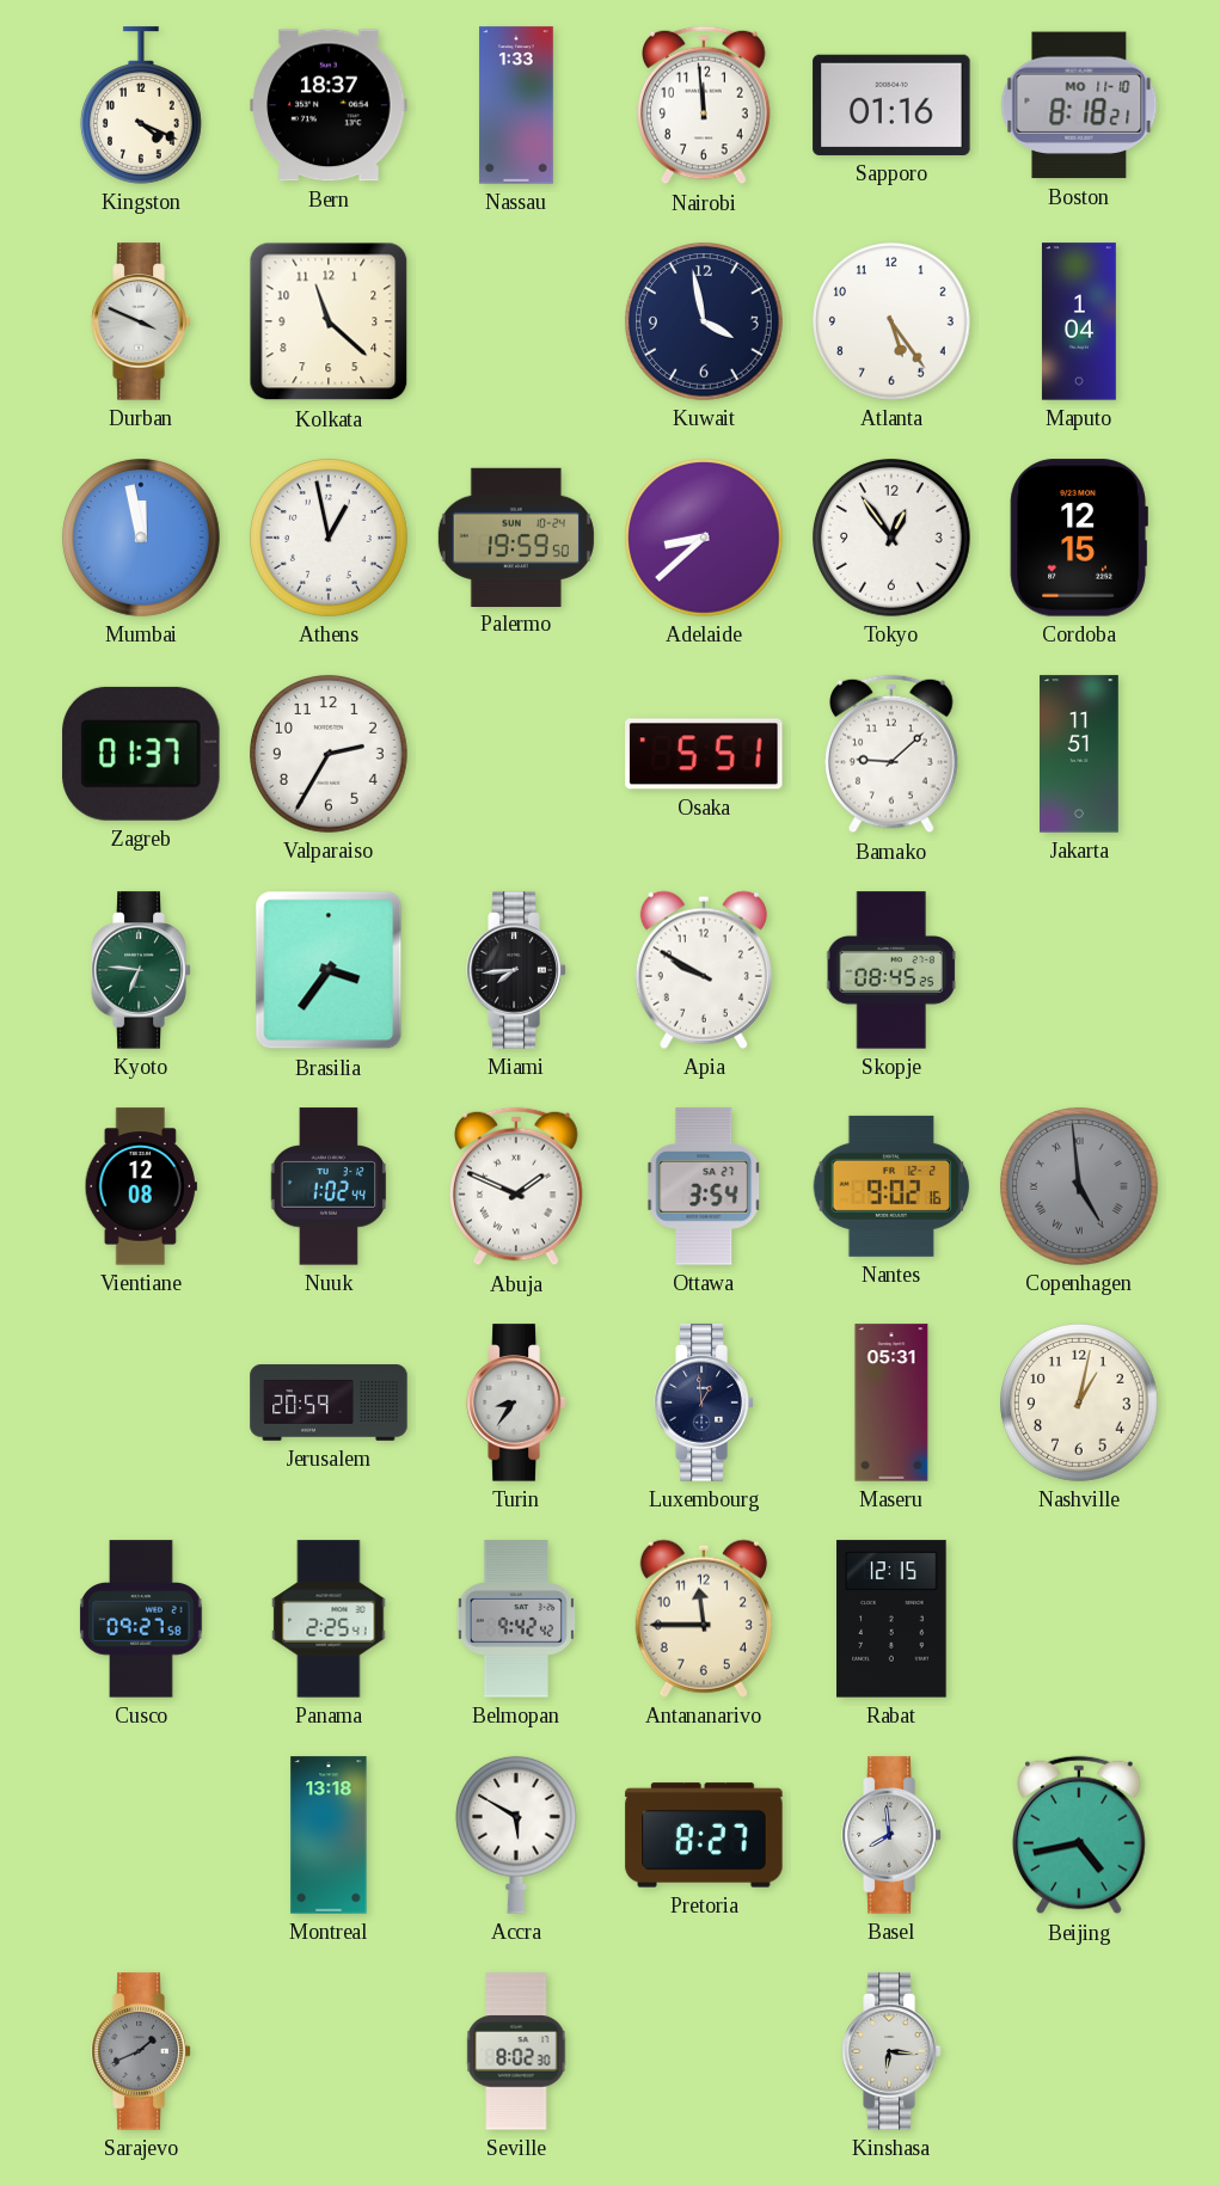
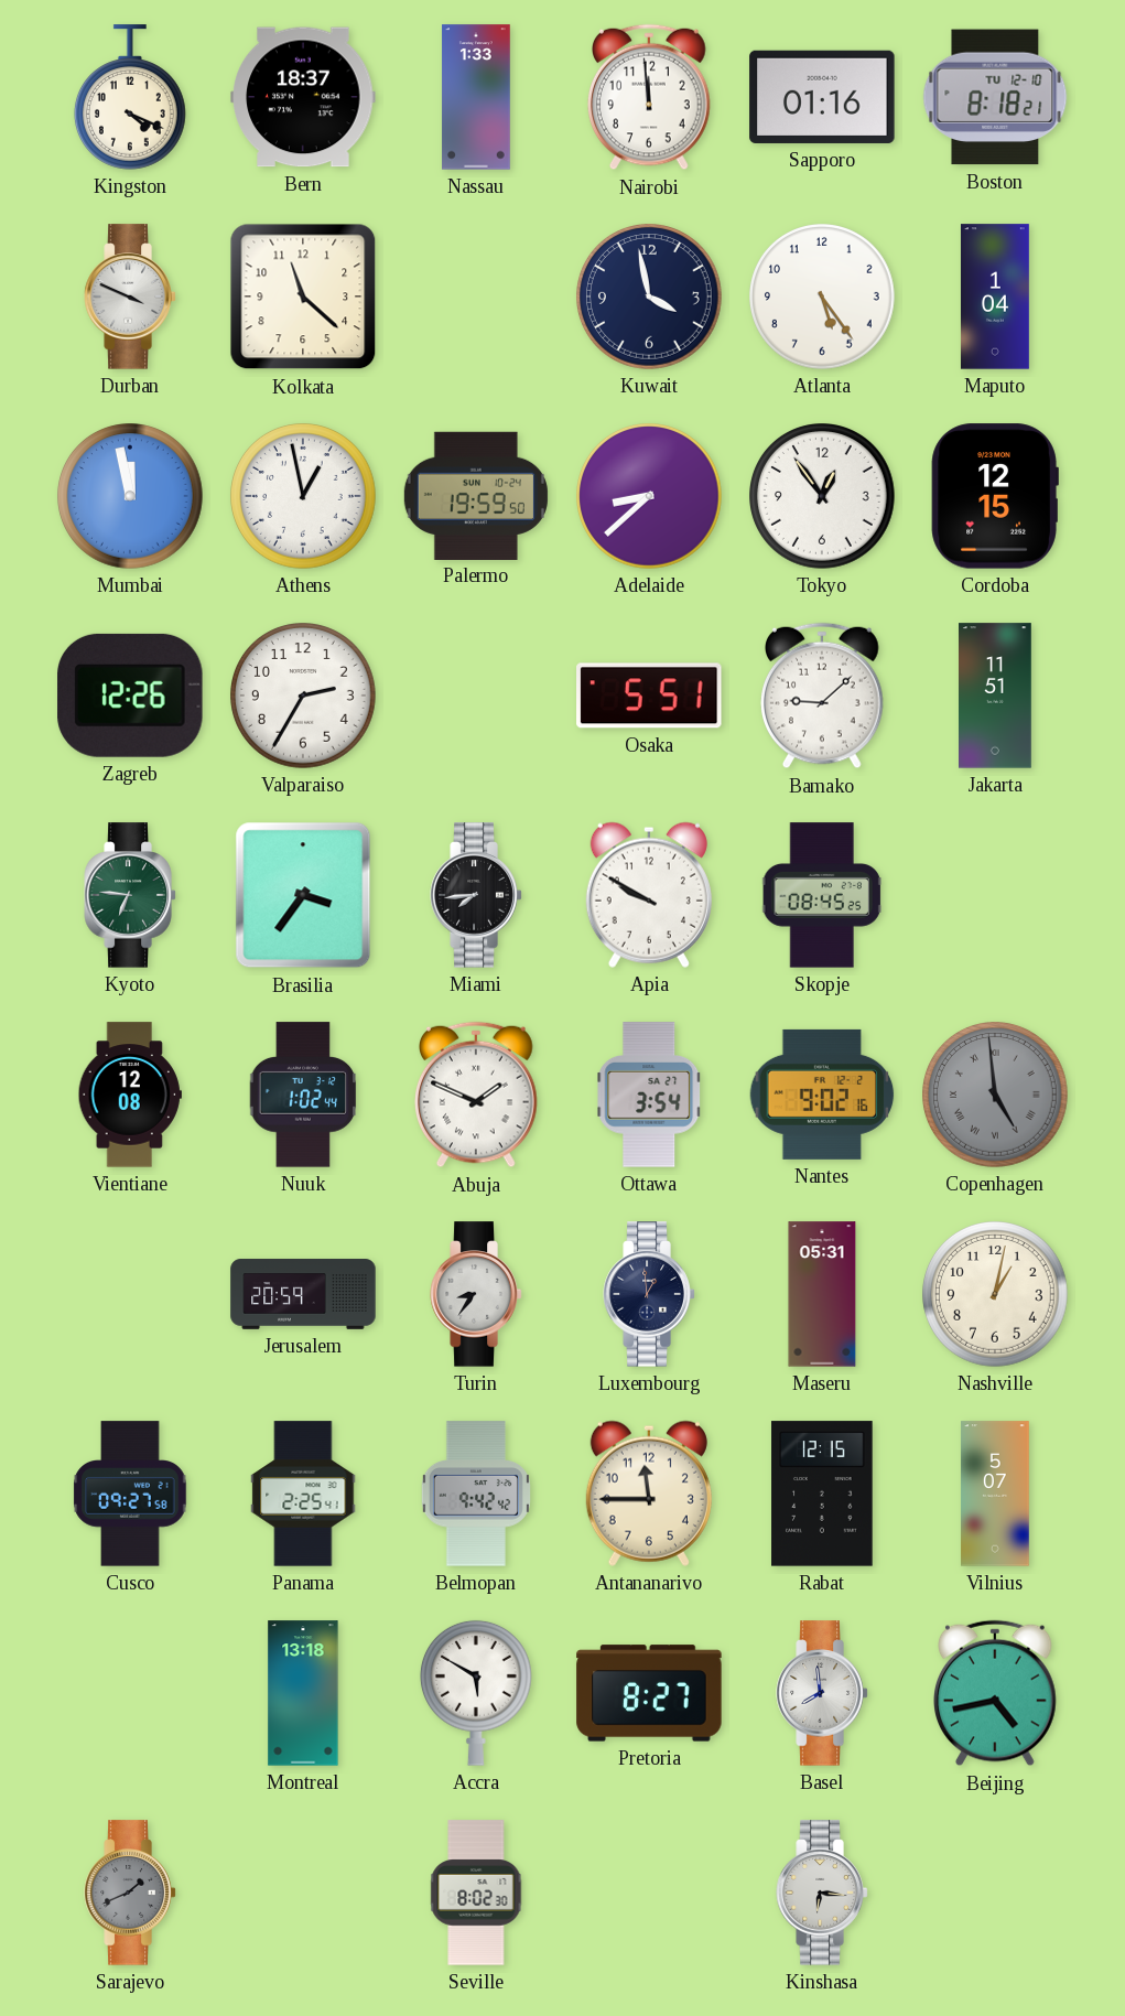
Boston date: MO 11-10 -> TU 12-10
Zagreb: 01:37 -> 12:26
Vilnius: none -> 5:07
